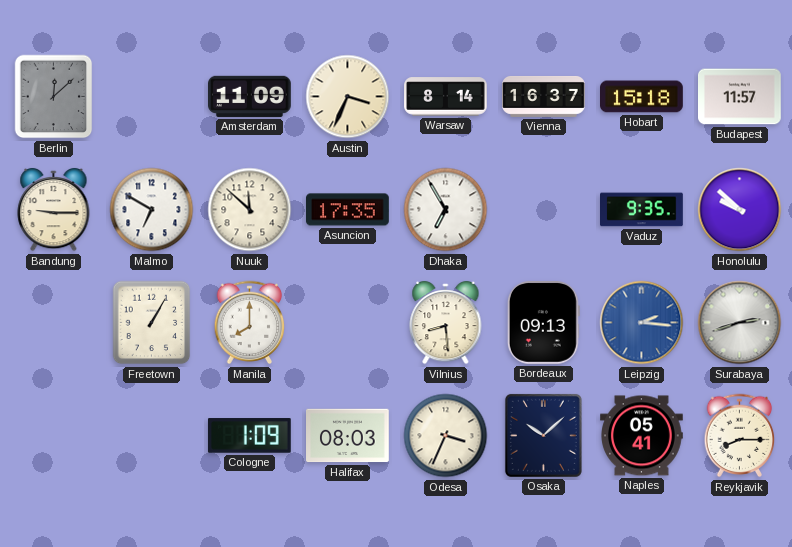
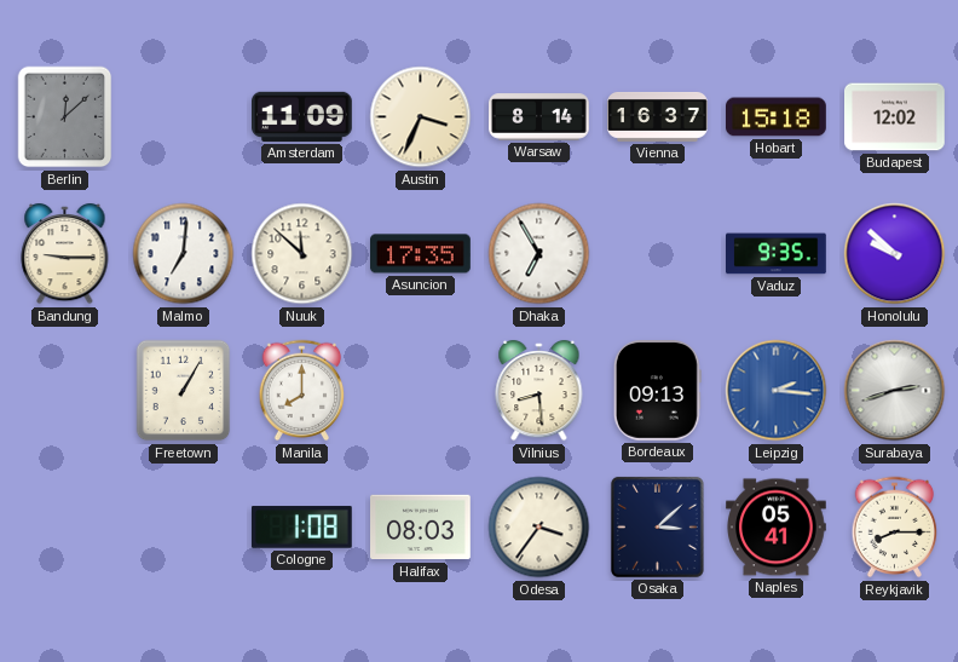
Budapest: 11:57 -> 12:02
Malmo: 6:50 -> 7:01
Cologne: 1:09 -> 1:08
Odesa: 3:34 -> 3:36
Osaka: 10:08 -> 3:08
